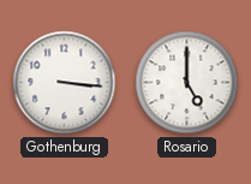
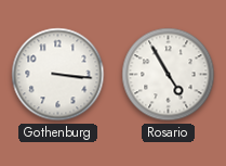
Rosario: 5:00 -> 4:55
